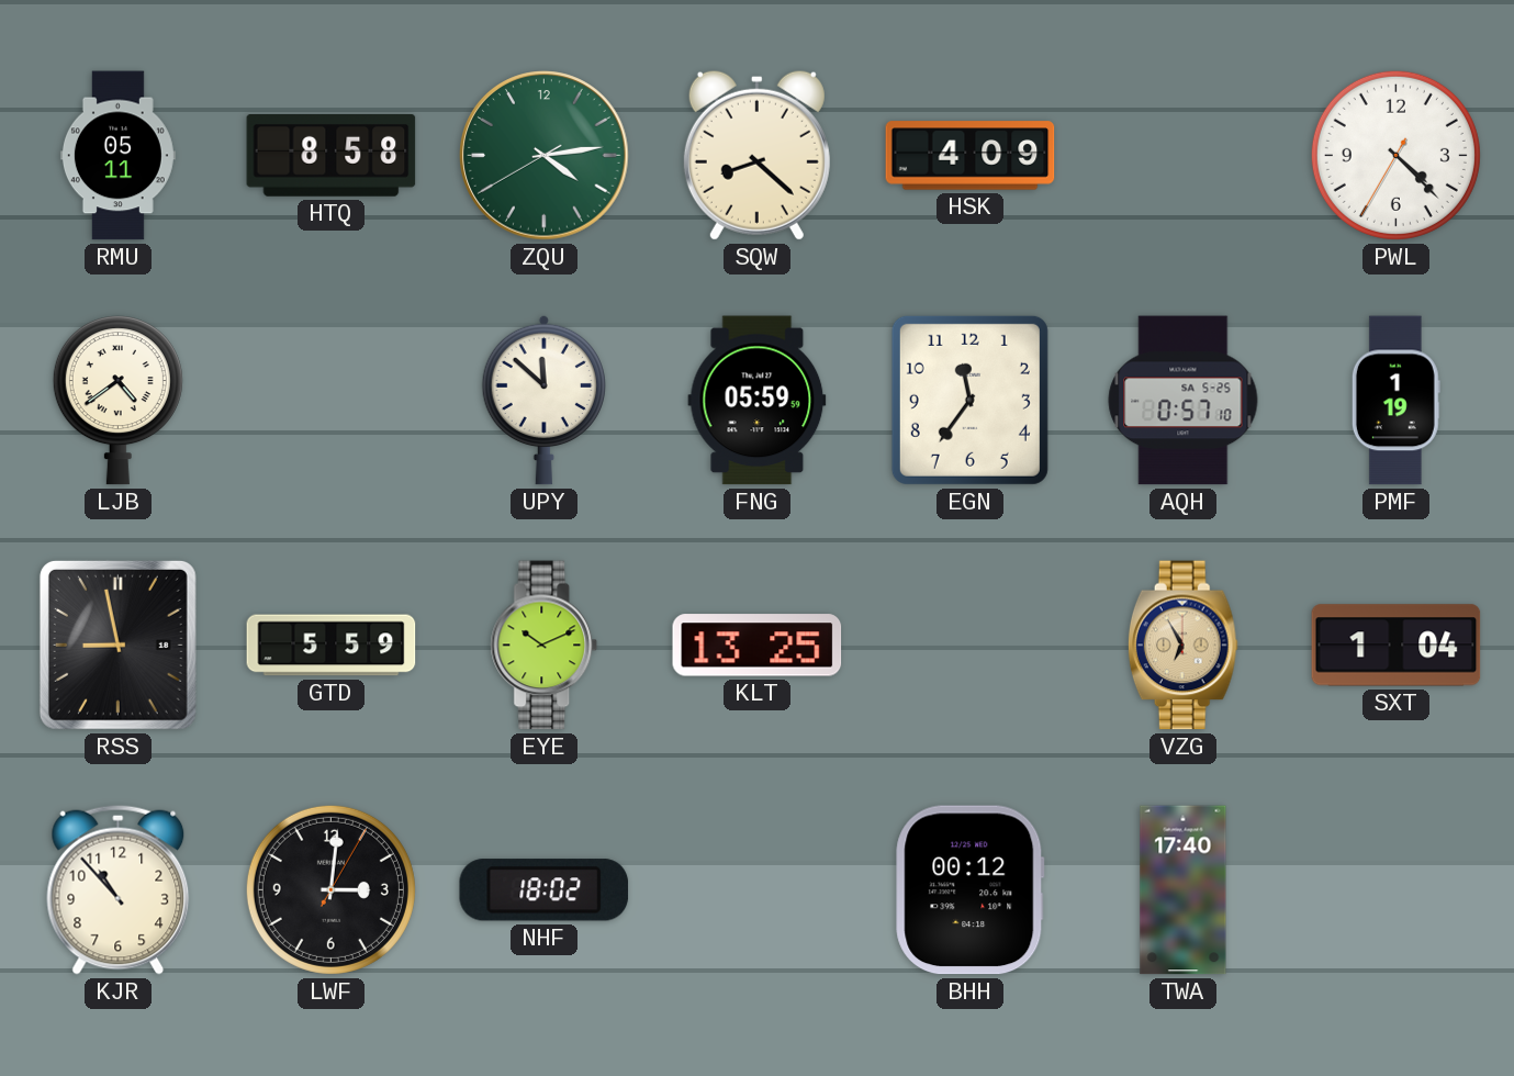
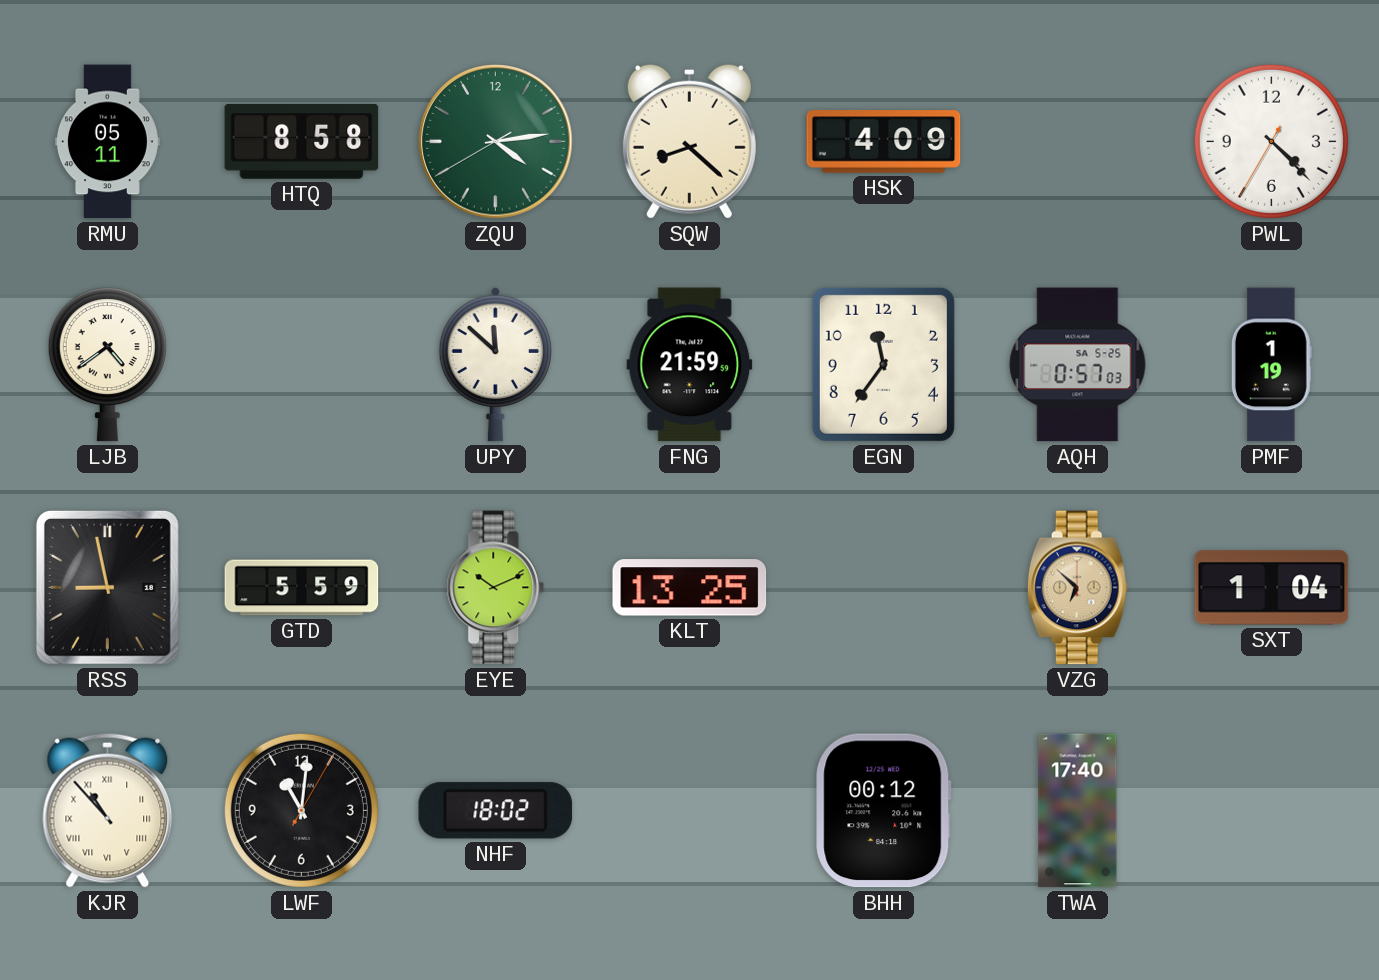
FNG: 05:59 -> 21:59
AQH: 0:57:10 -> 0:57:03
VZG: 6:55 -> 6:52
KJR numerals: Arabic -> Roman
LWF: 3:01 -> 11:01
